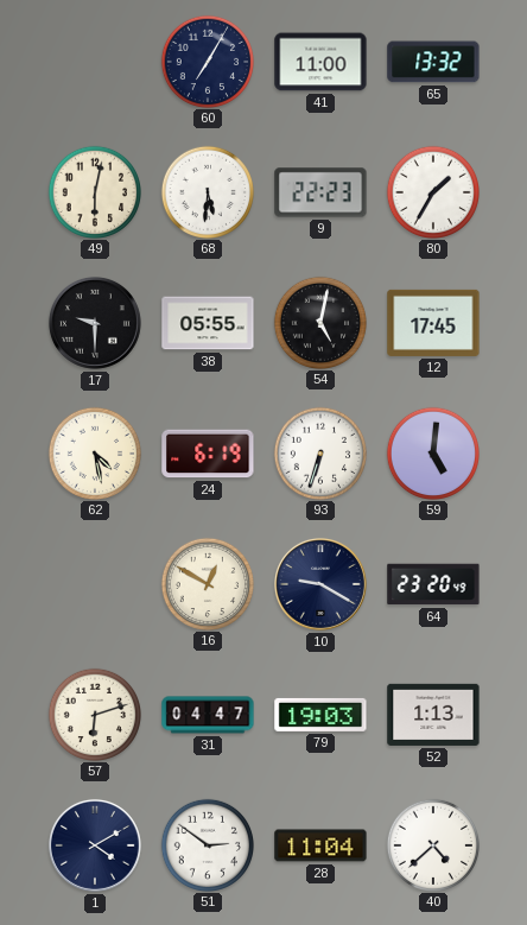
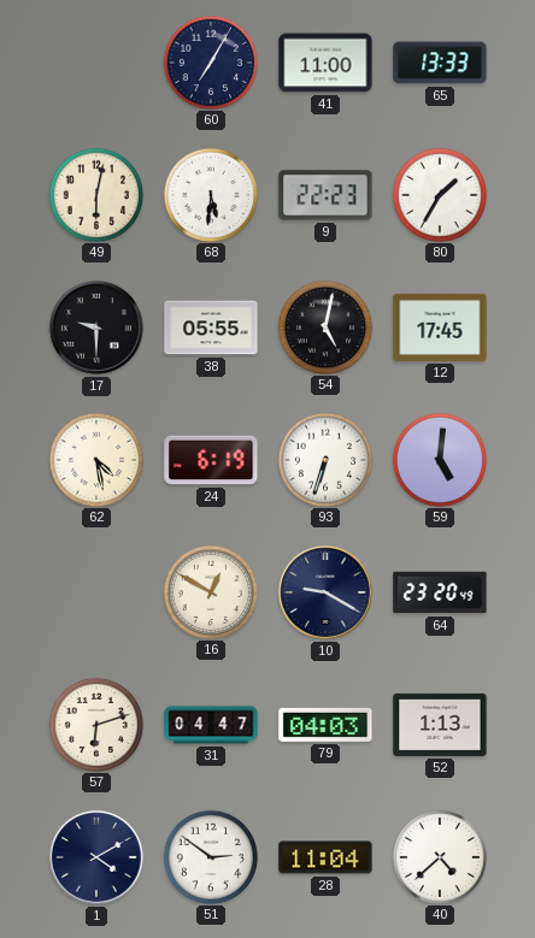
65: 13:32 -> 13:33
79: 19:03 -> 04:03
